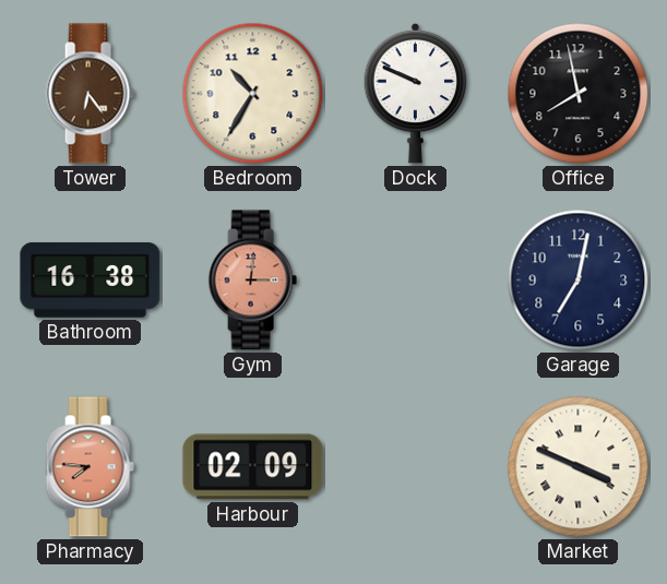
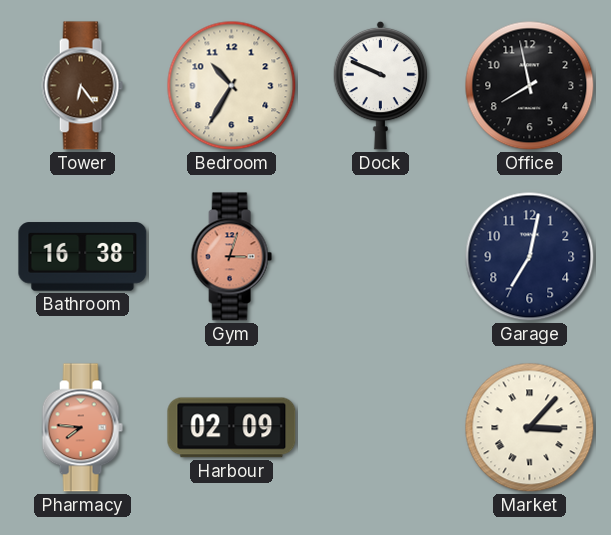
Gym: 3:01 -> 3:03
Market: 3:49 -> 3:07
